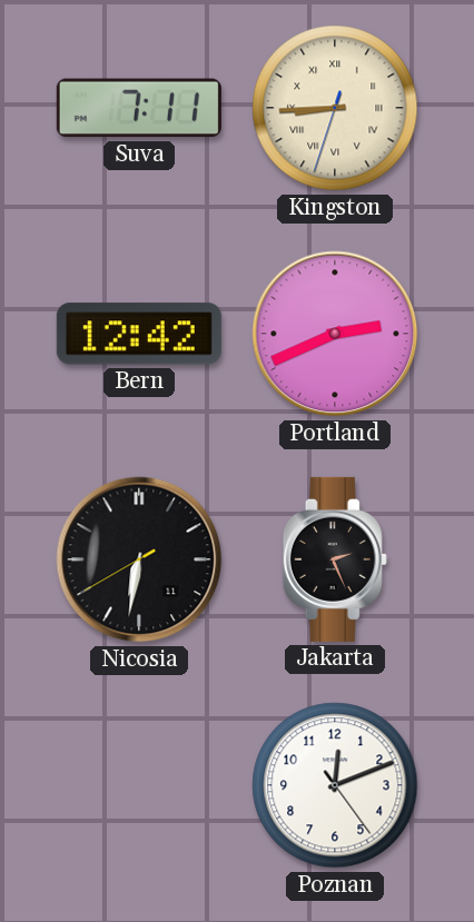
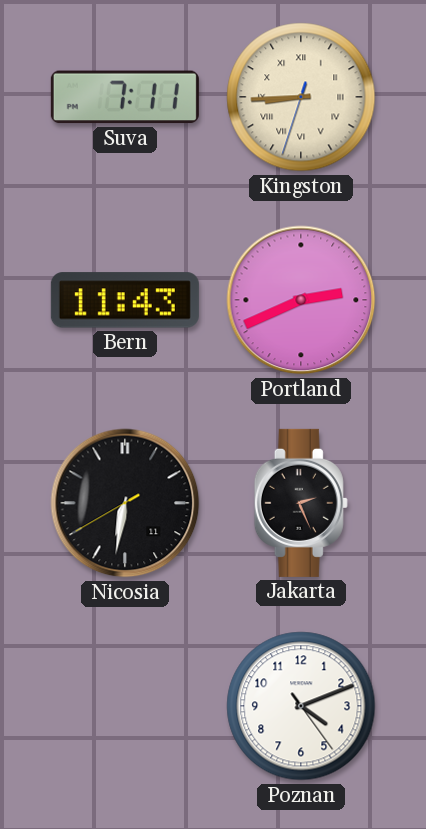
Bern: 12:42 -> 11:43
Poznan: 12:11 -> 4:11
